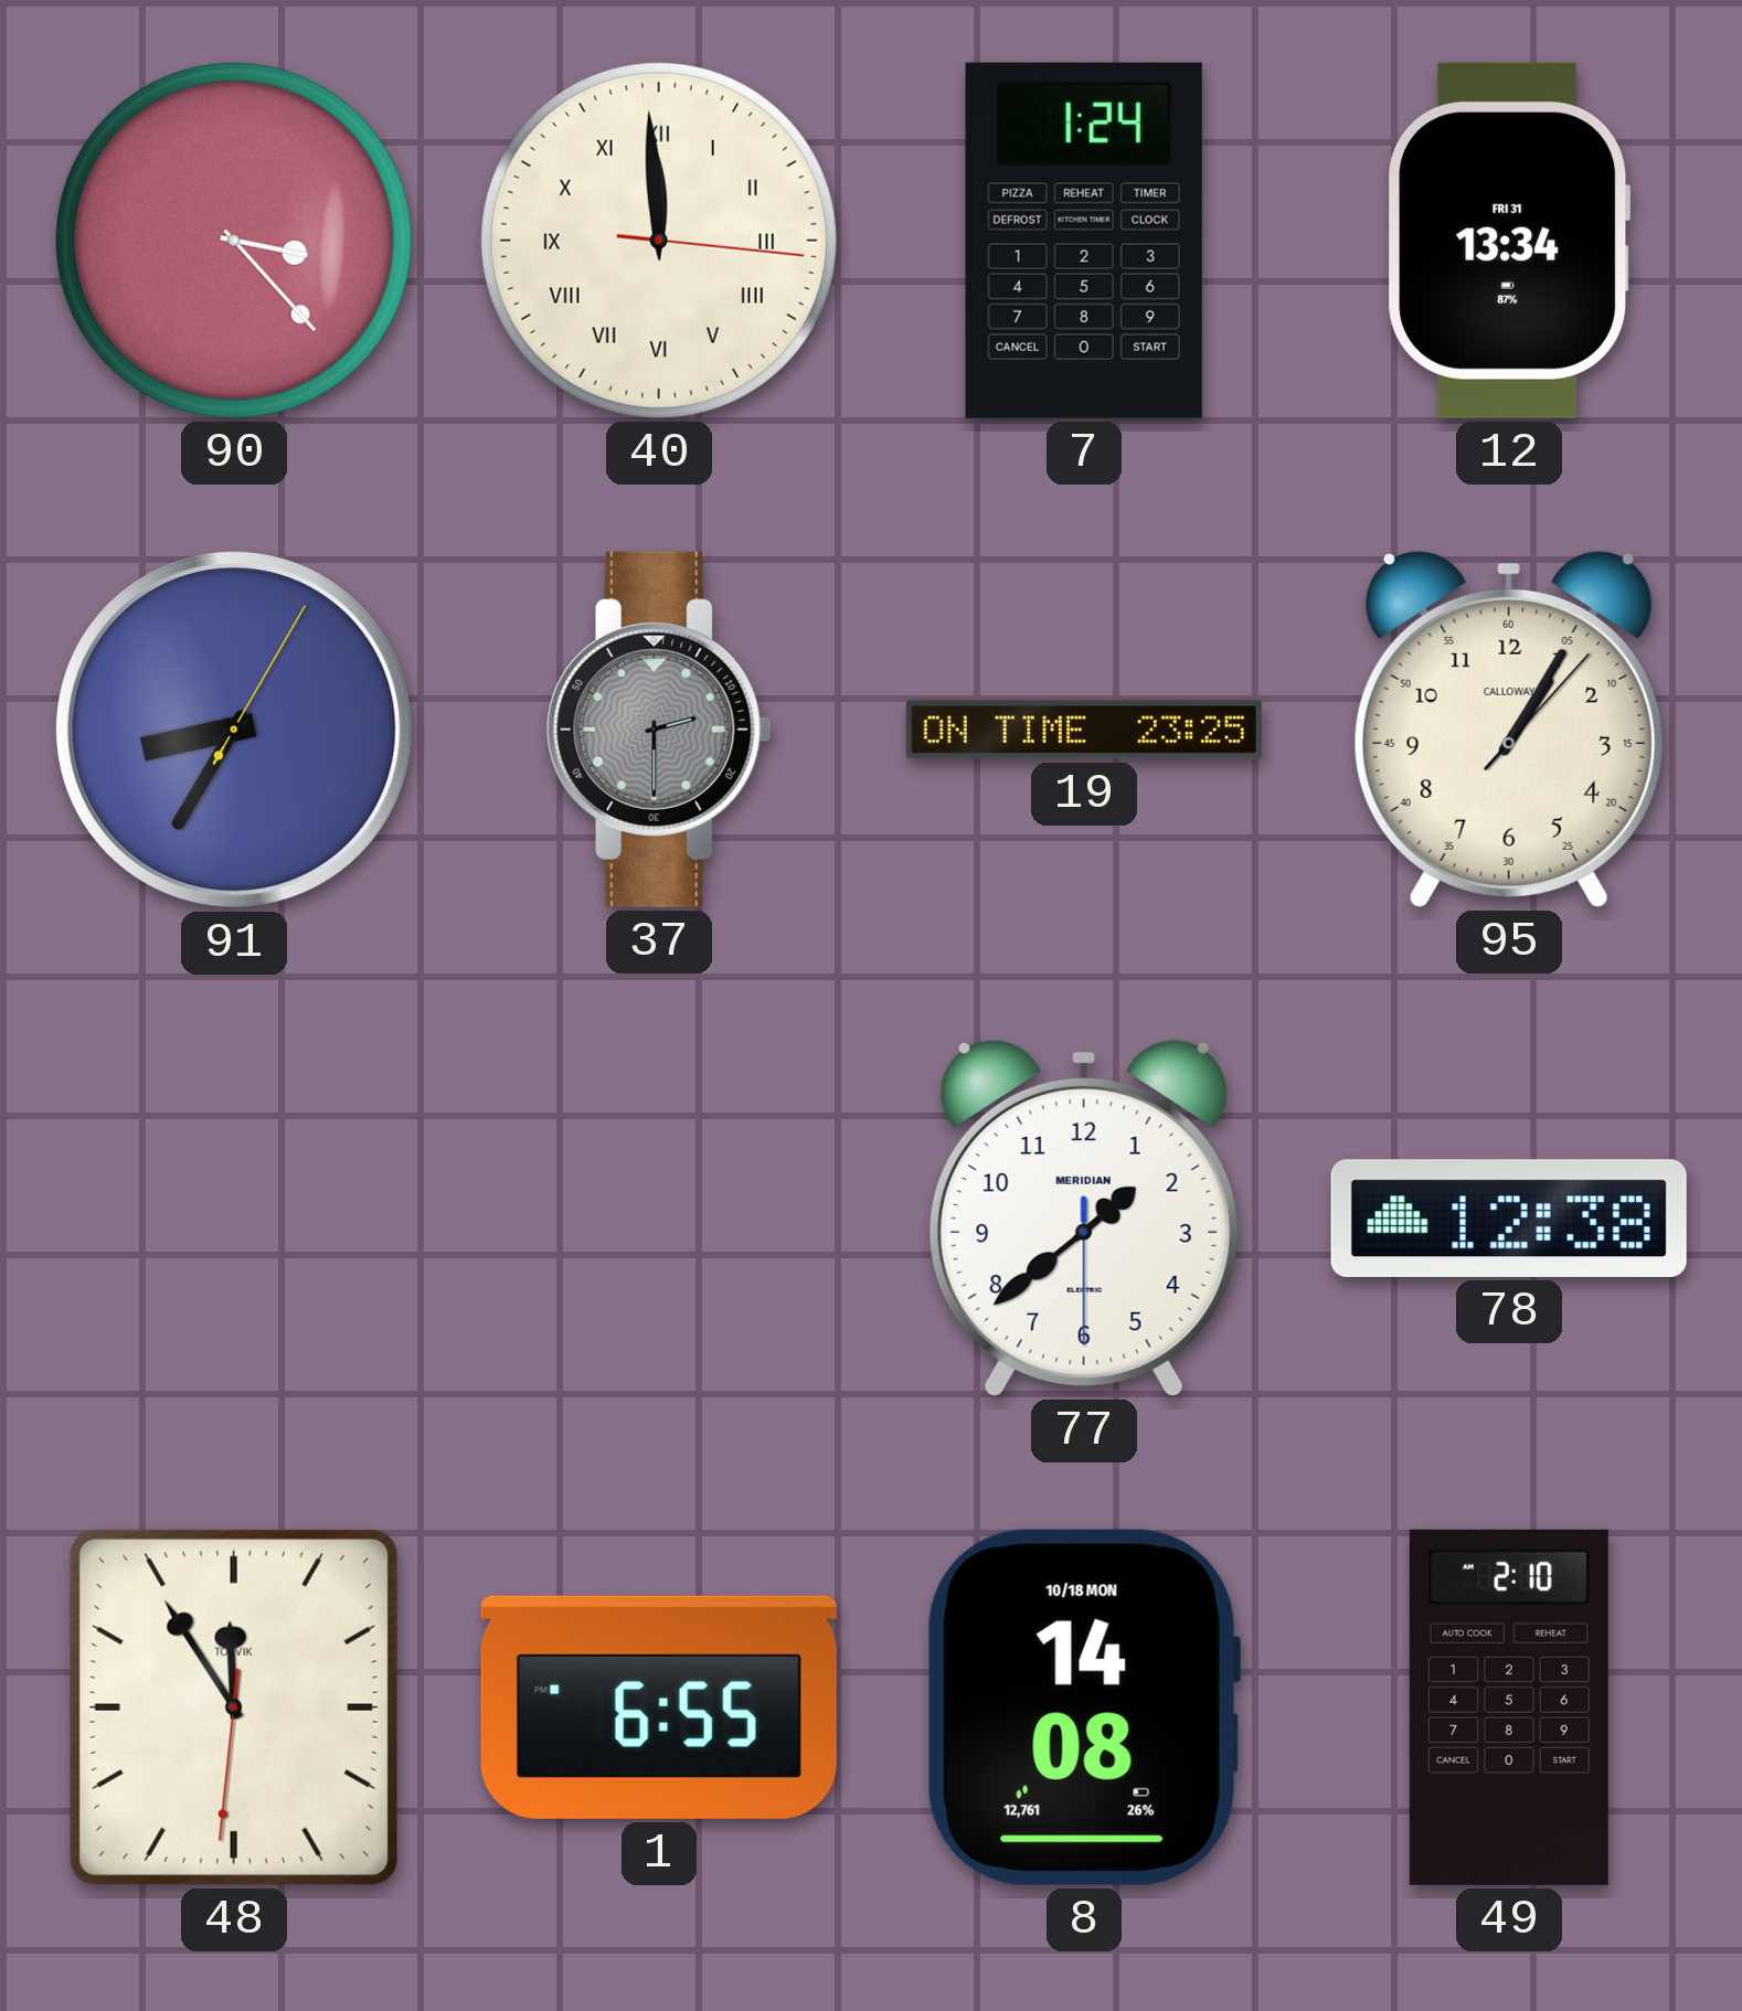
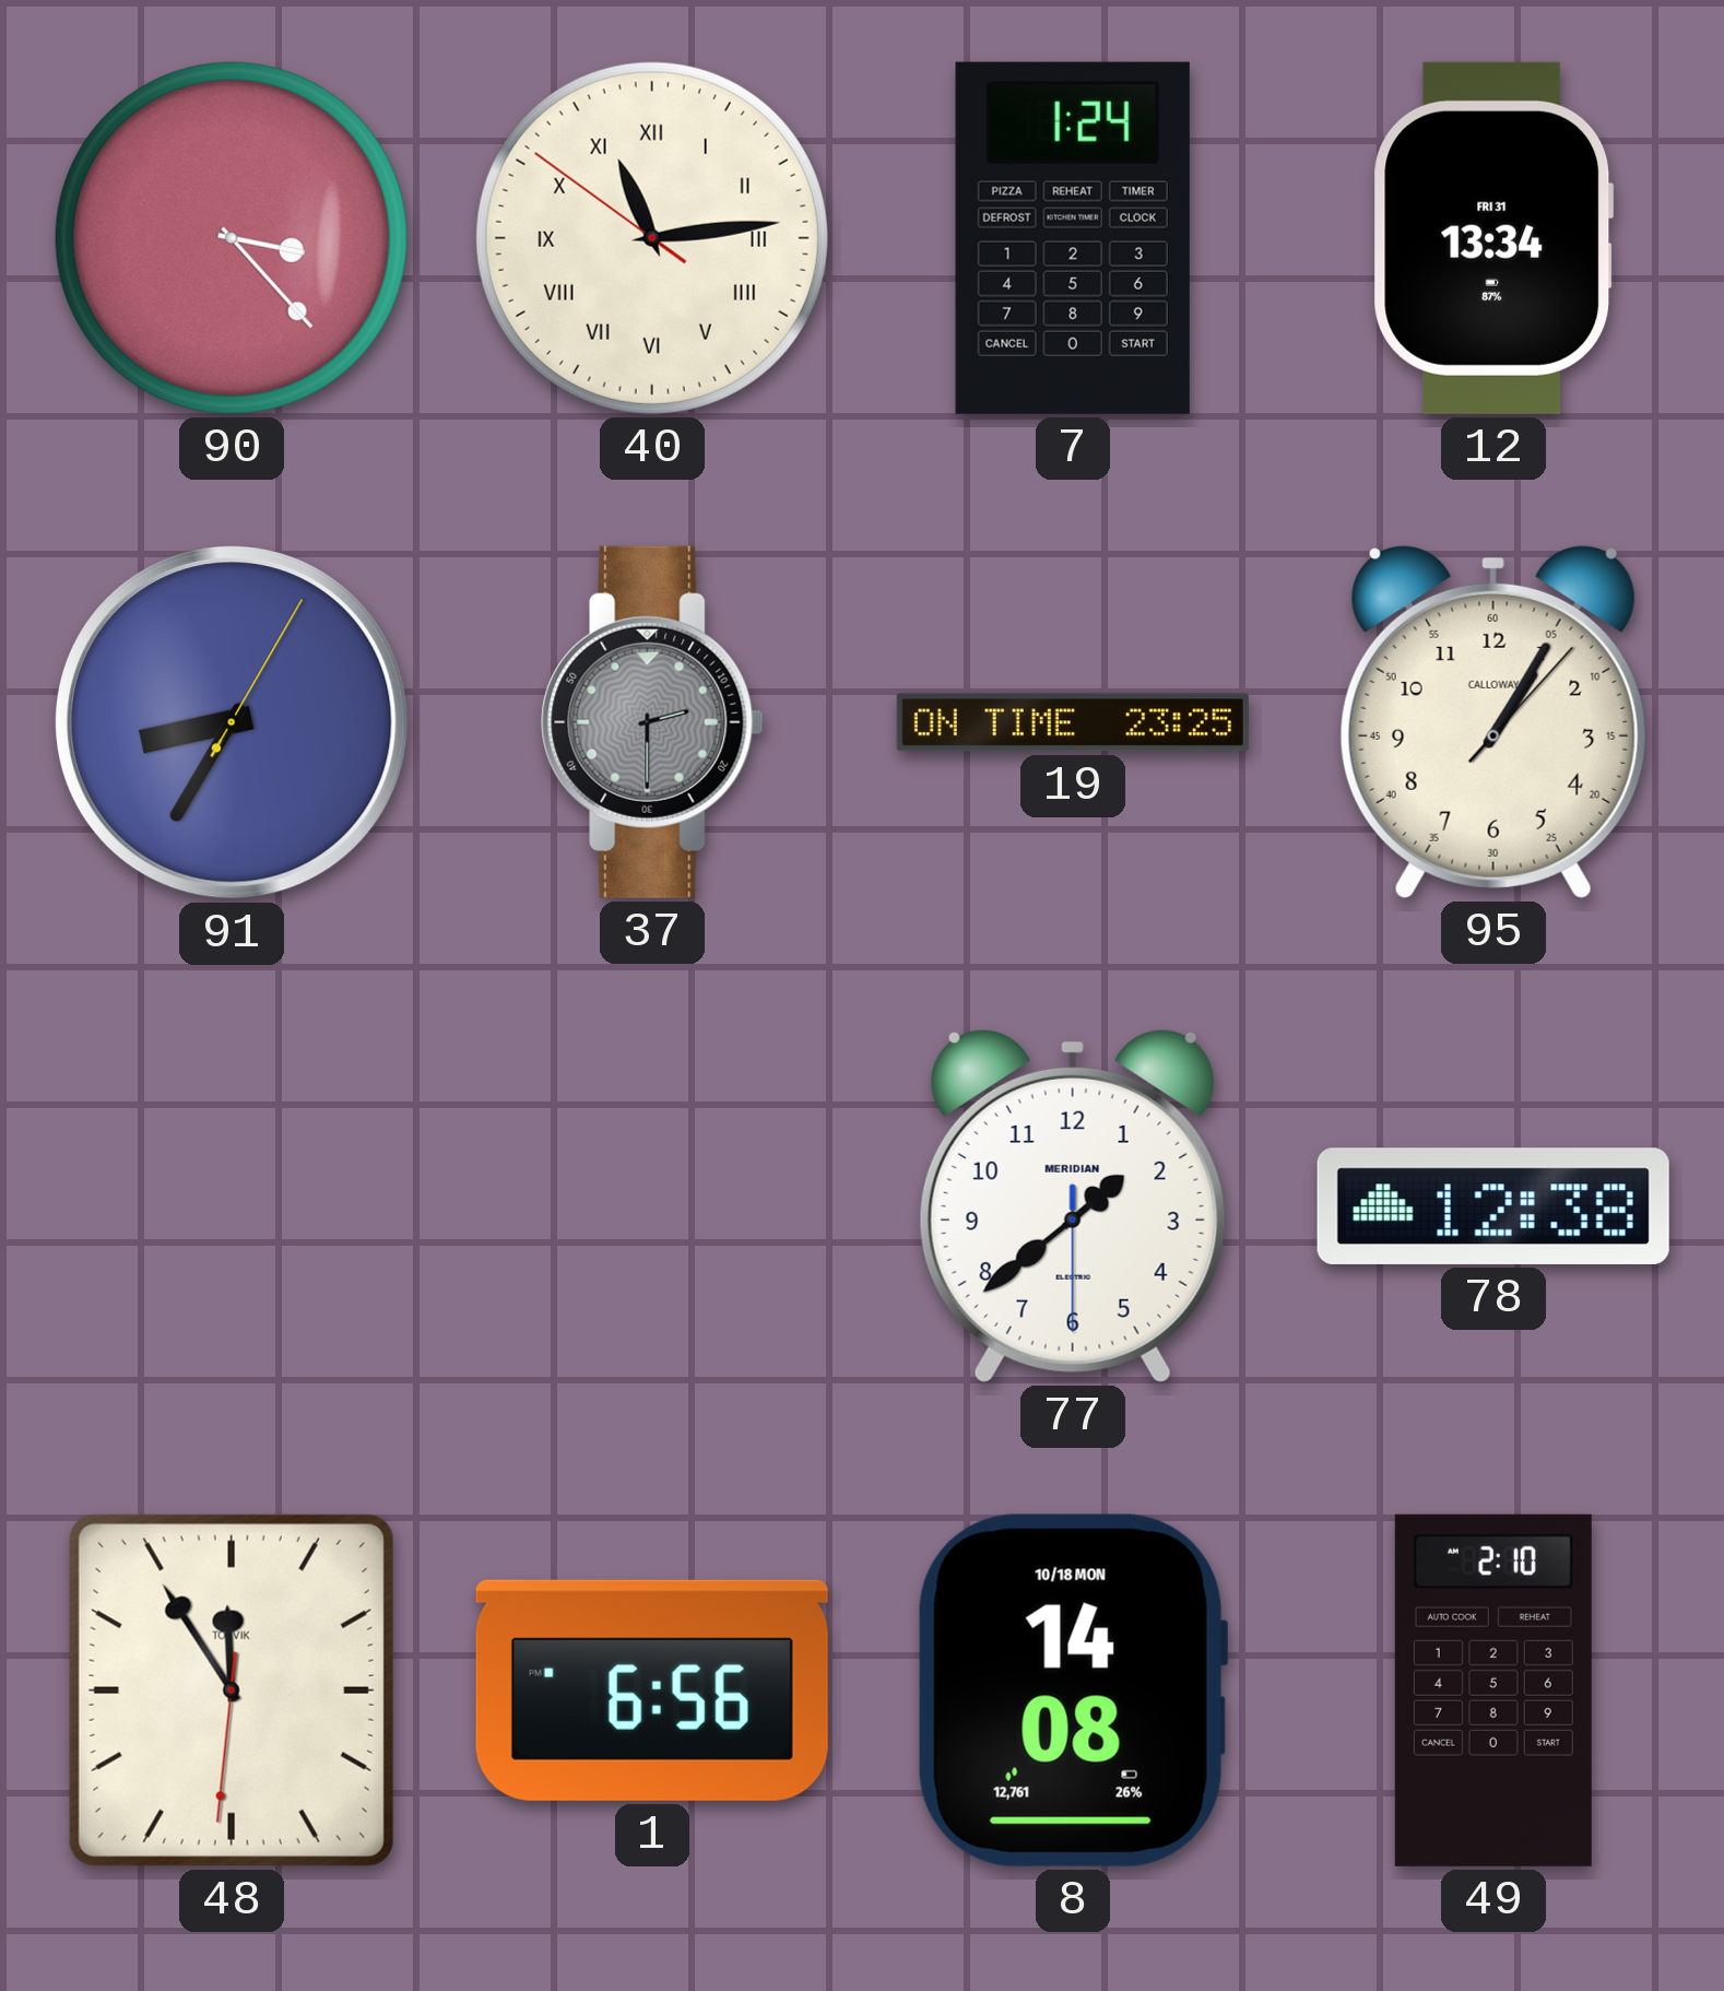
40: 11:59 -> 11:13
1: 6:55 -> 6:56
